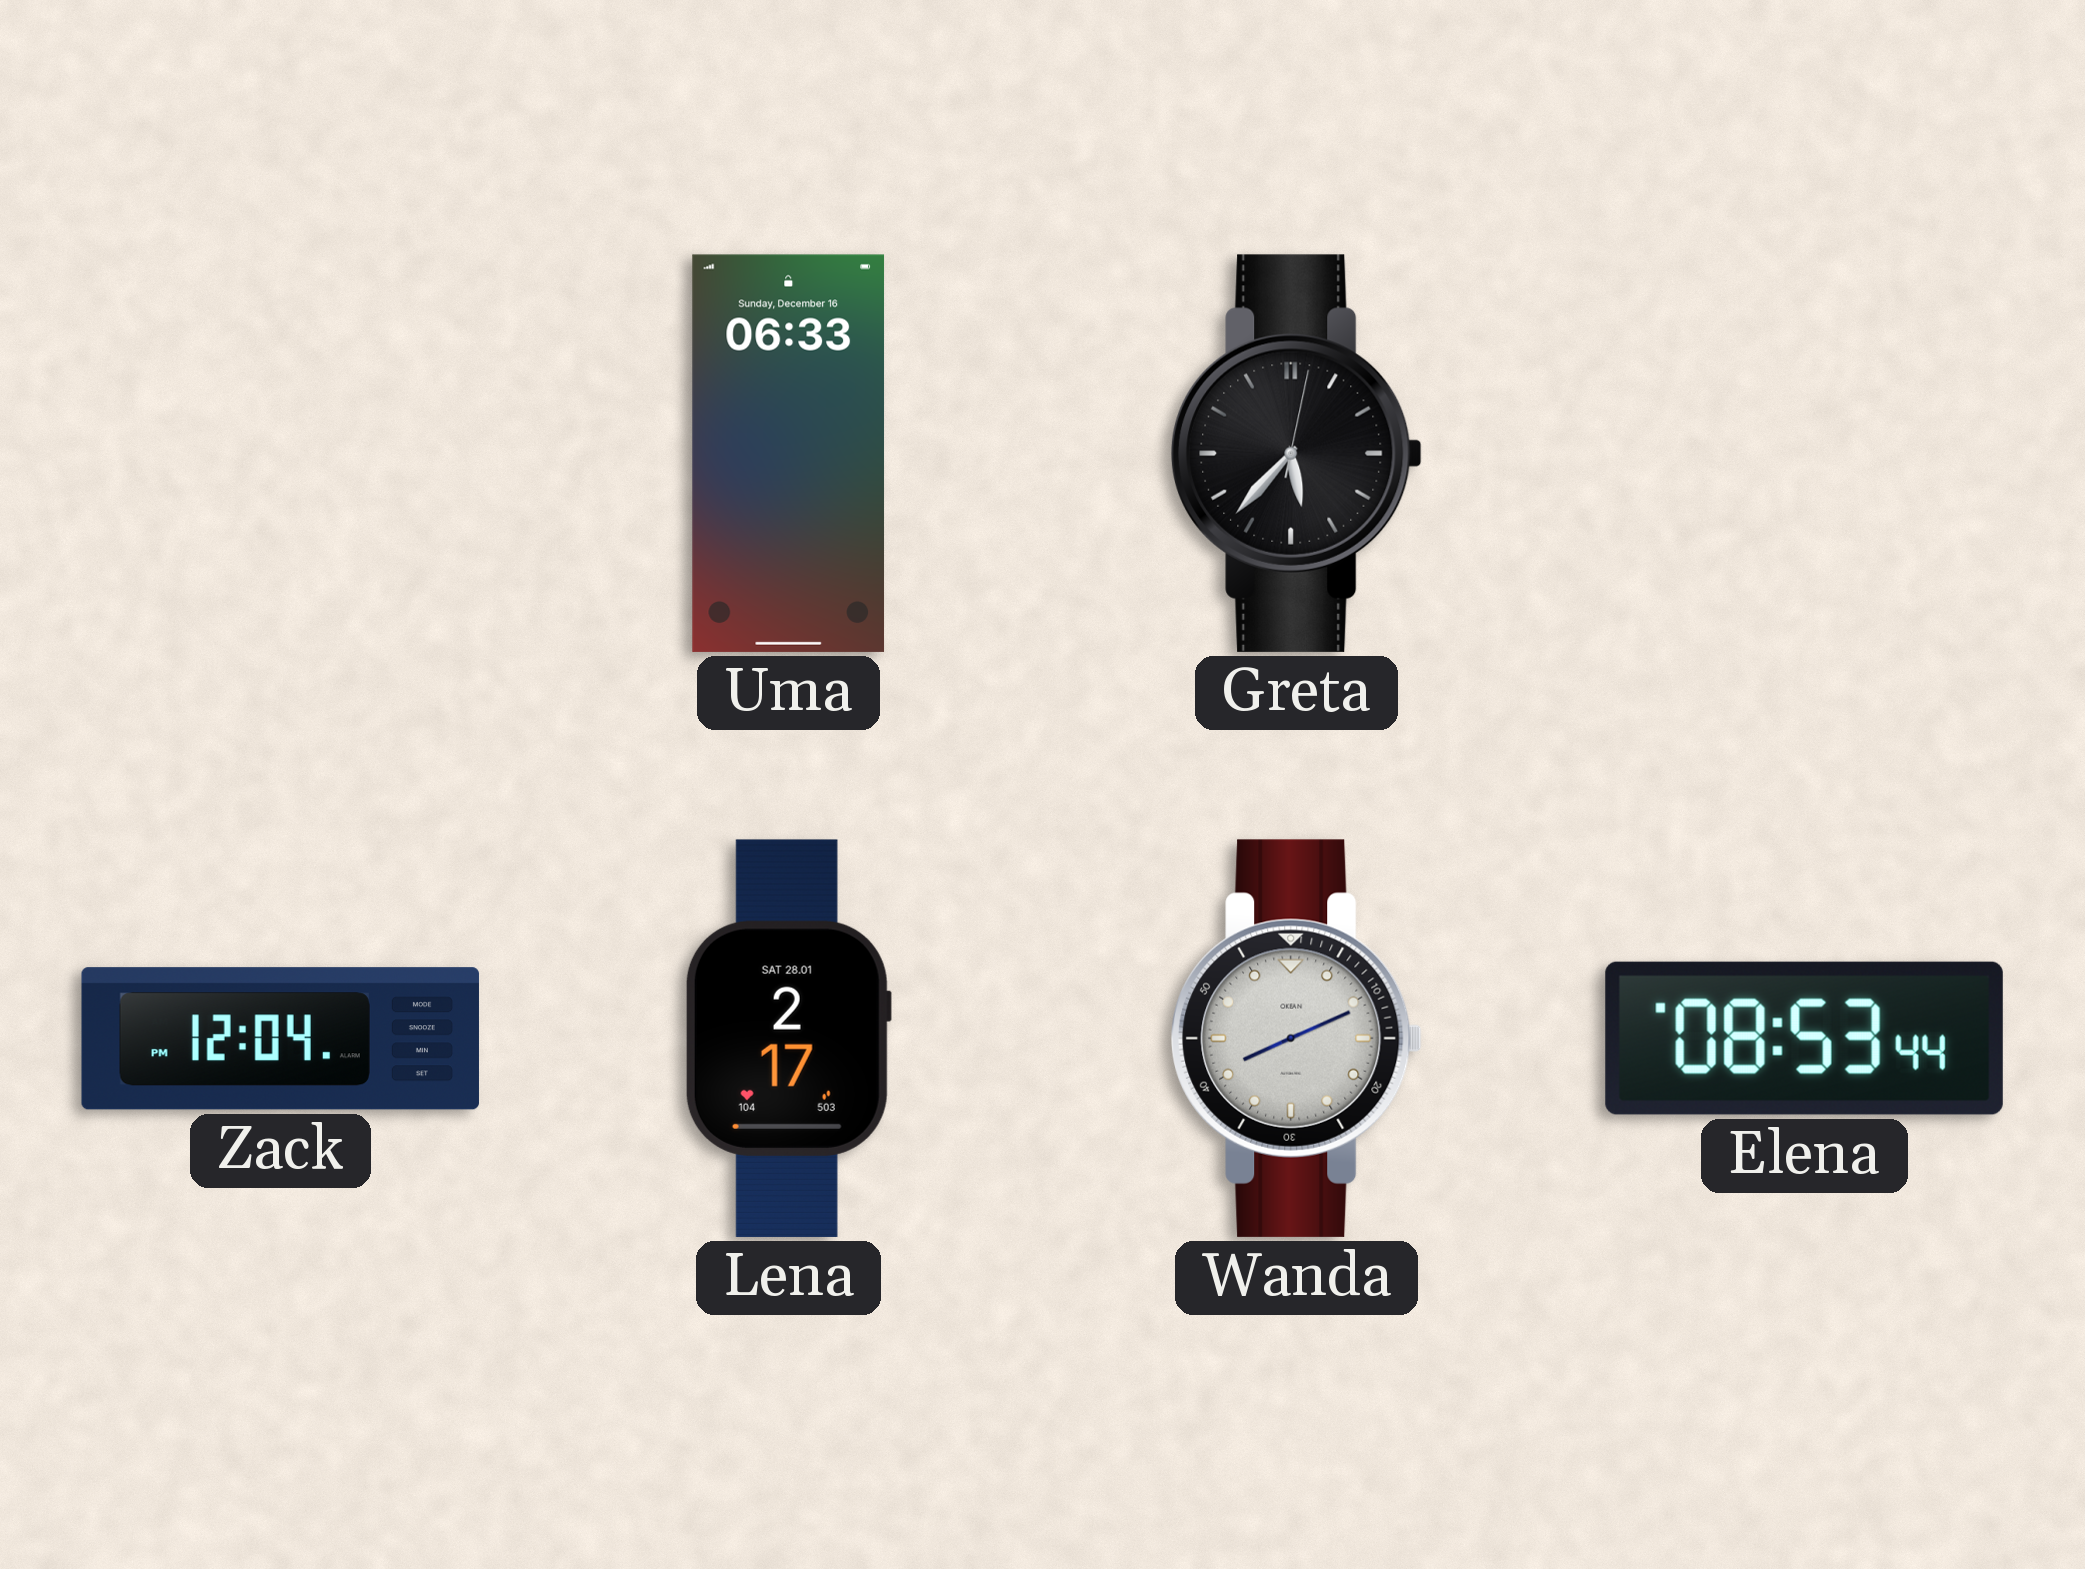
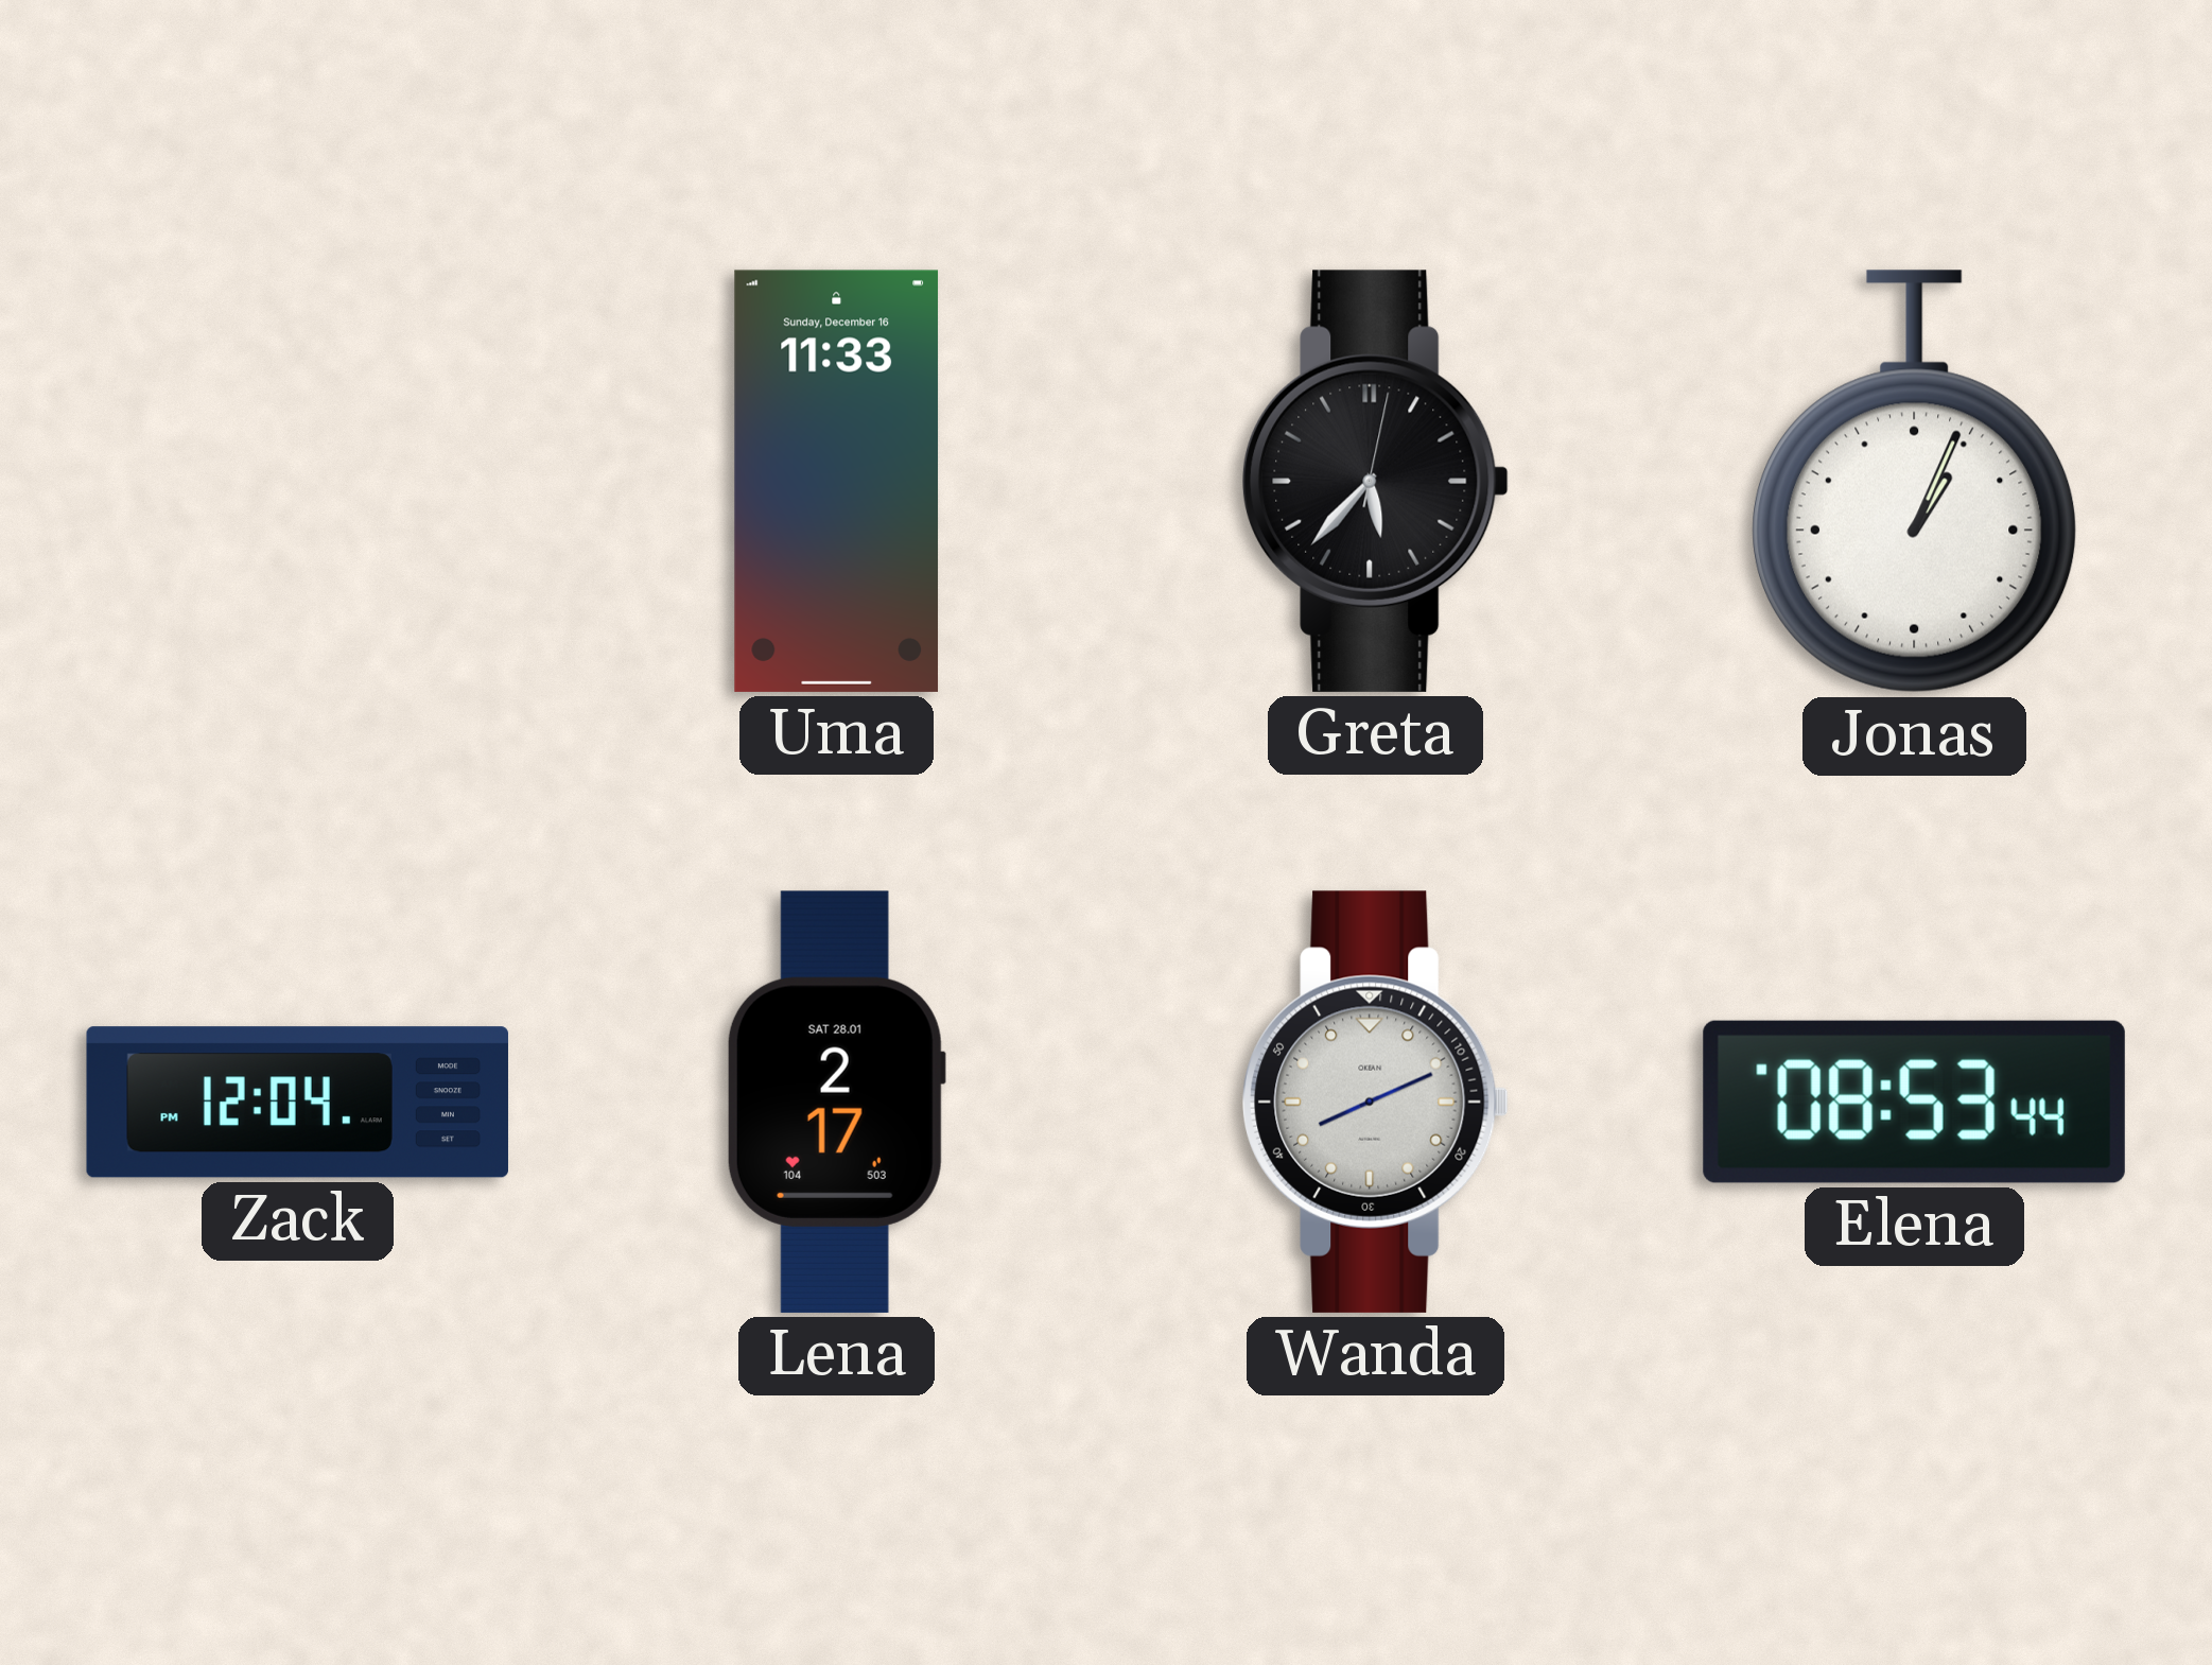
Uma: 06:33 -> 11:33
Jonas: none -> 1:04
